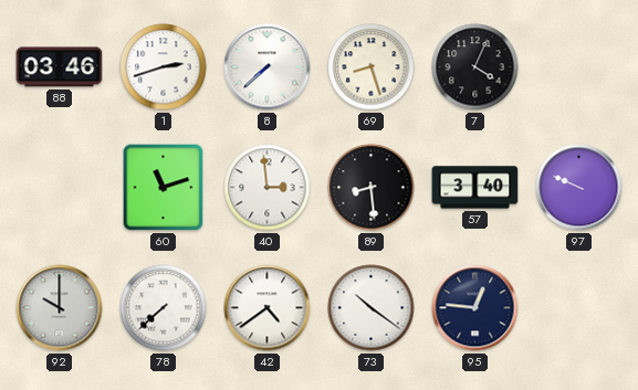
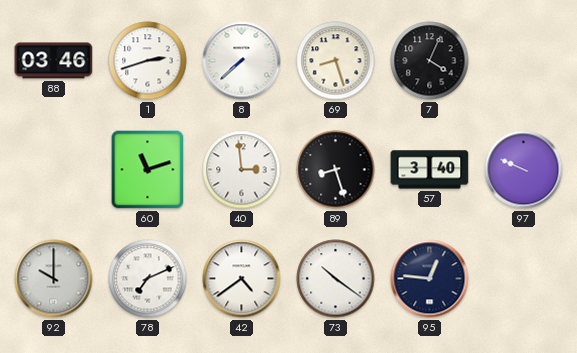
89: 8:29 -> 8:27
78: 7:38 -> 7:11
